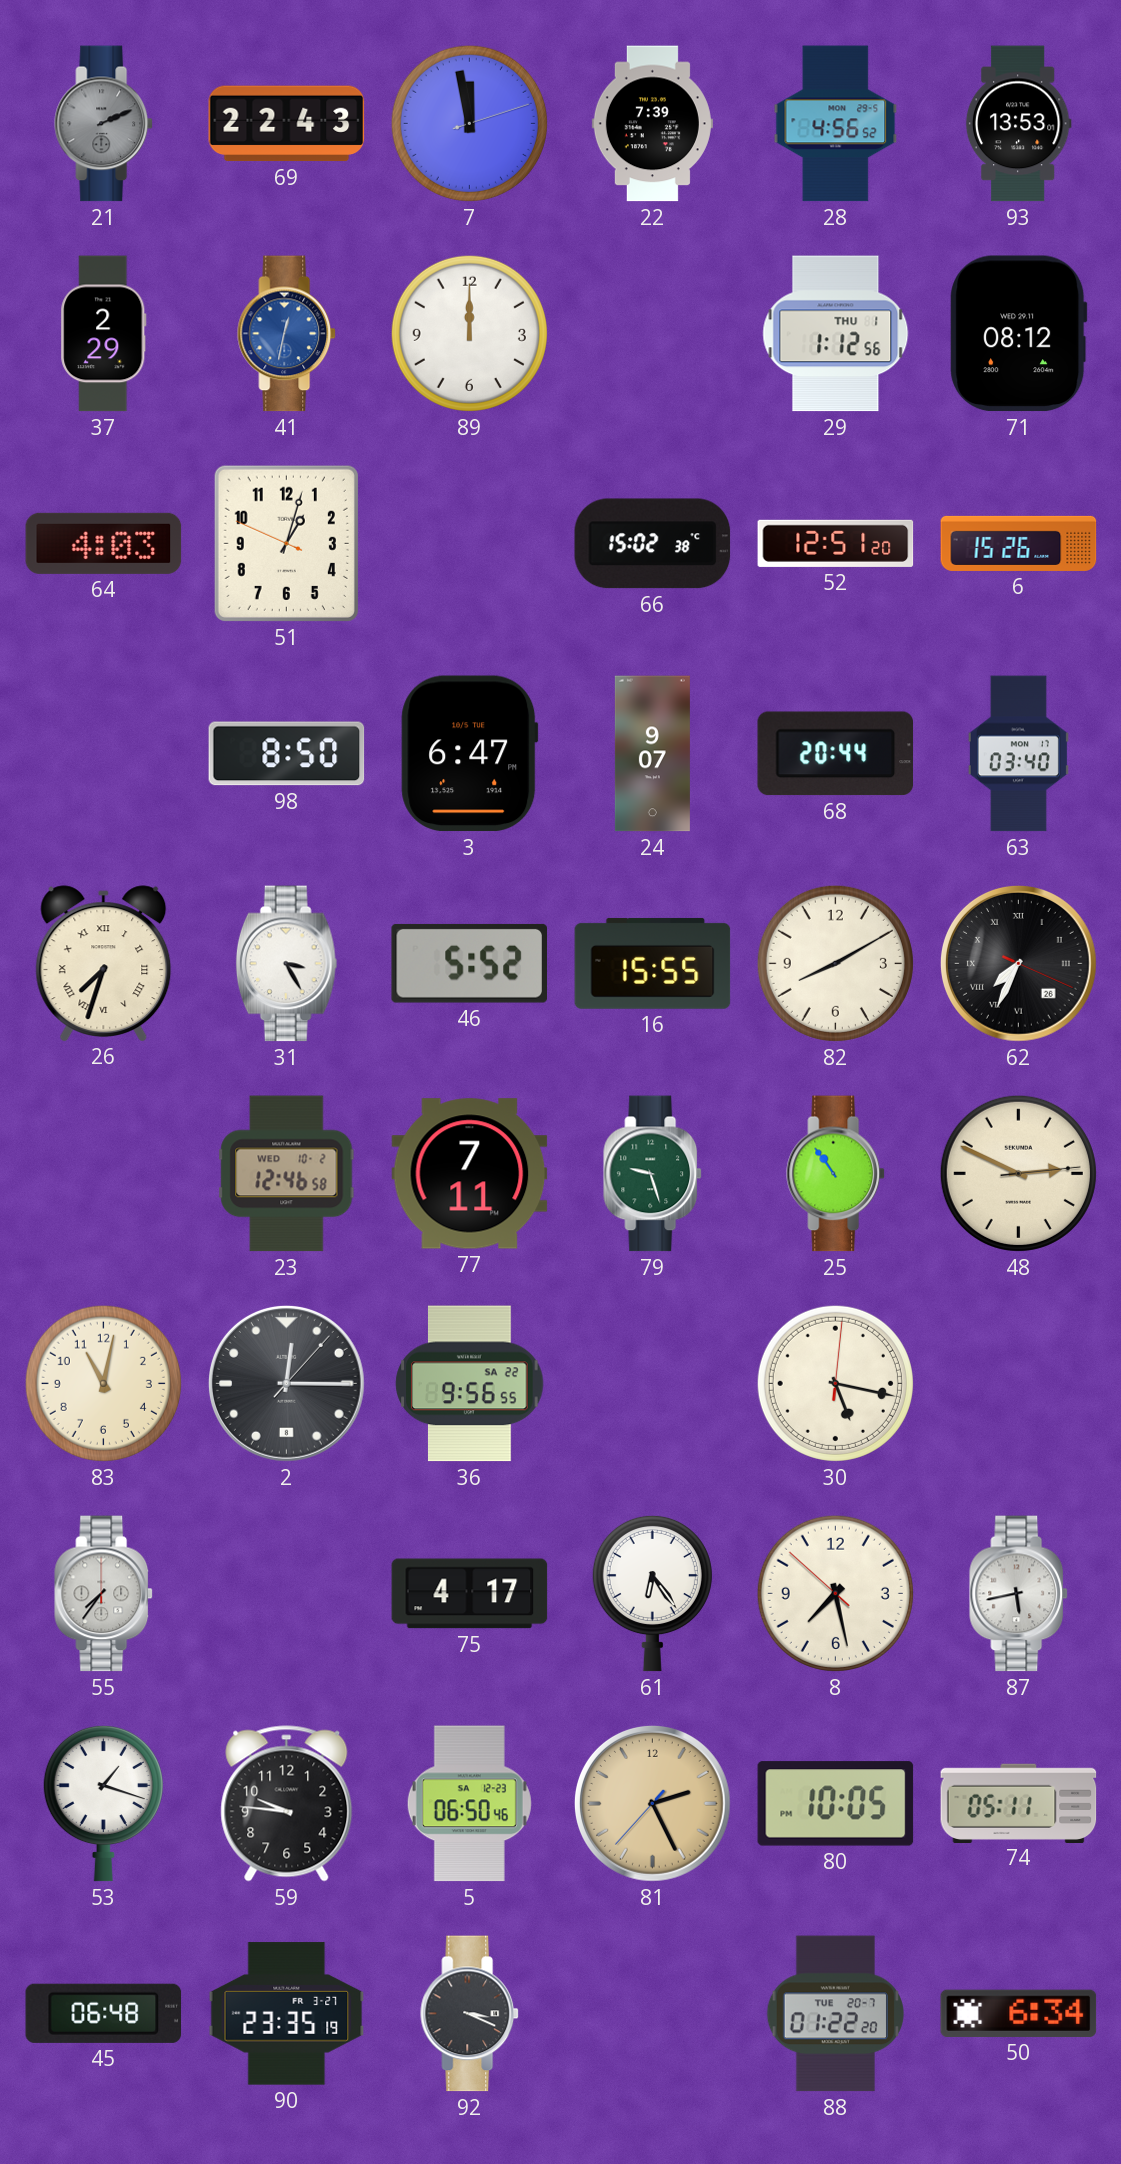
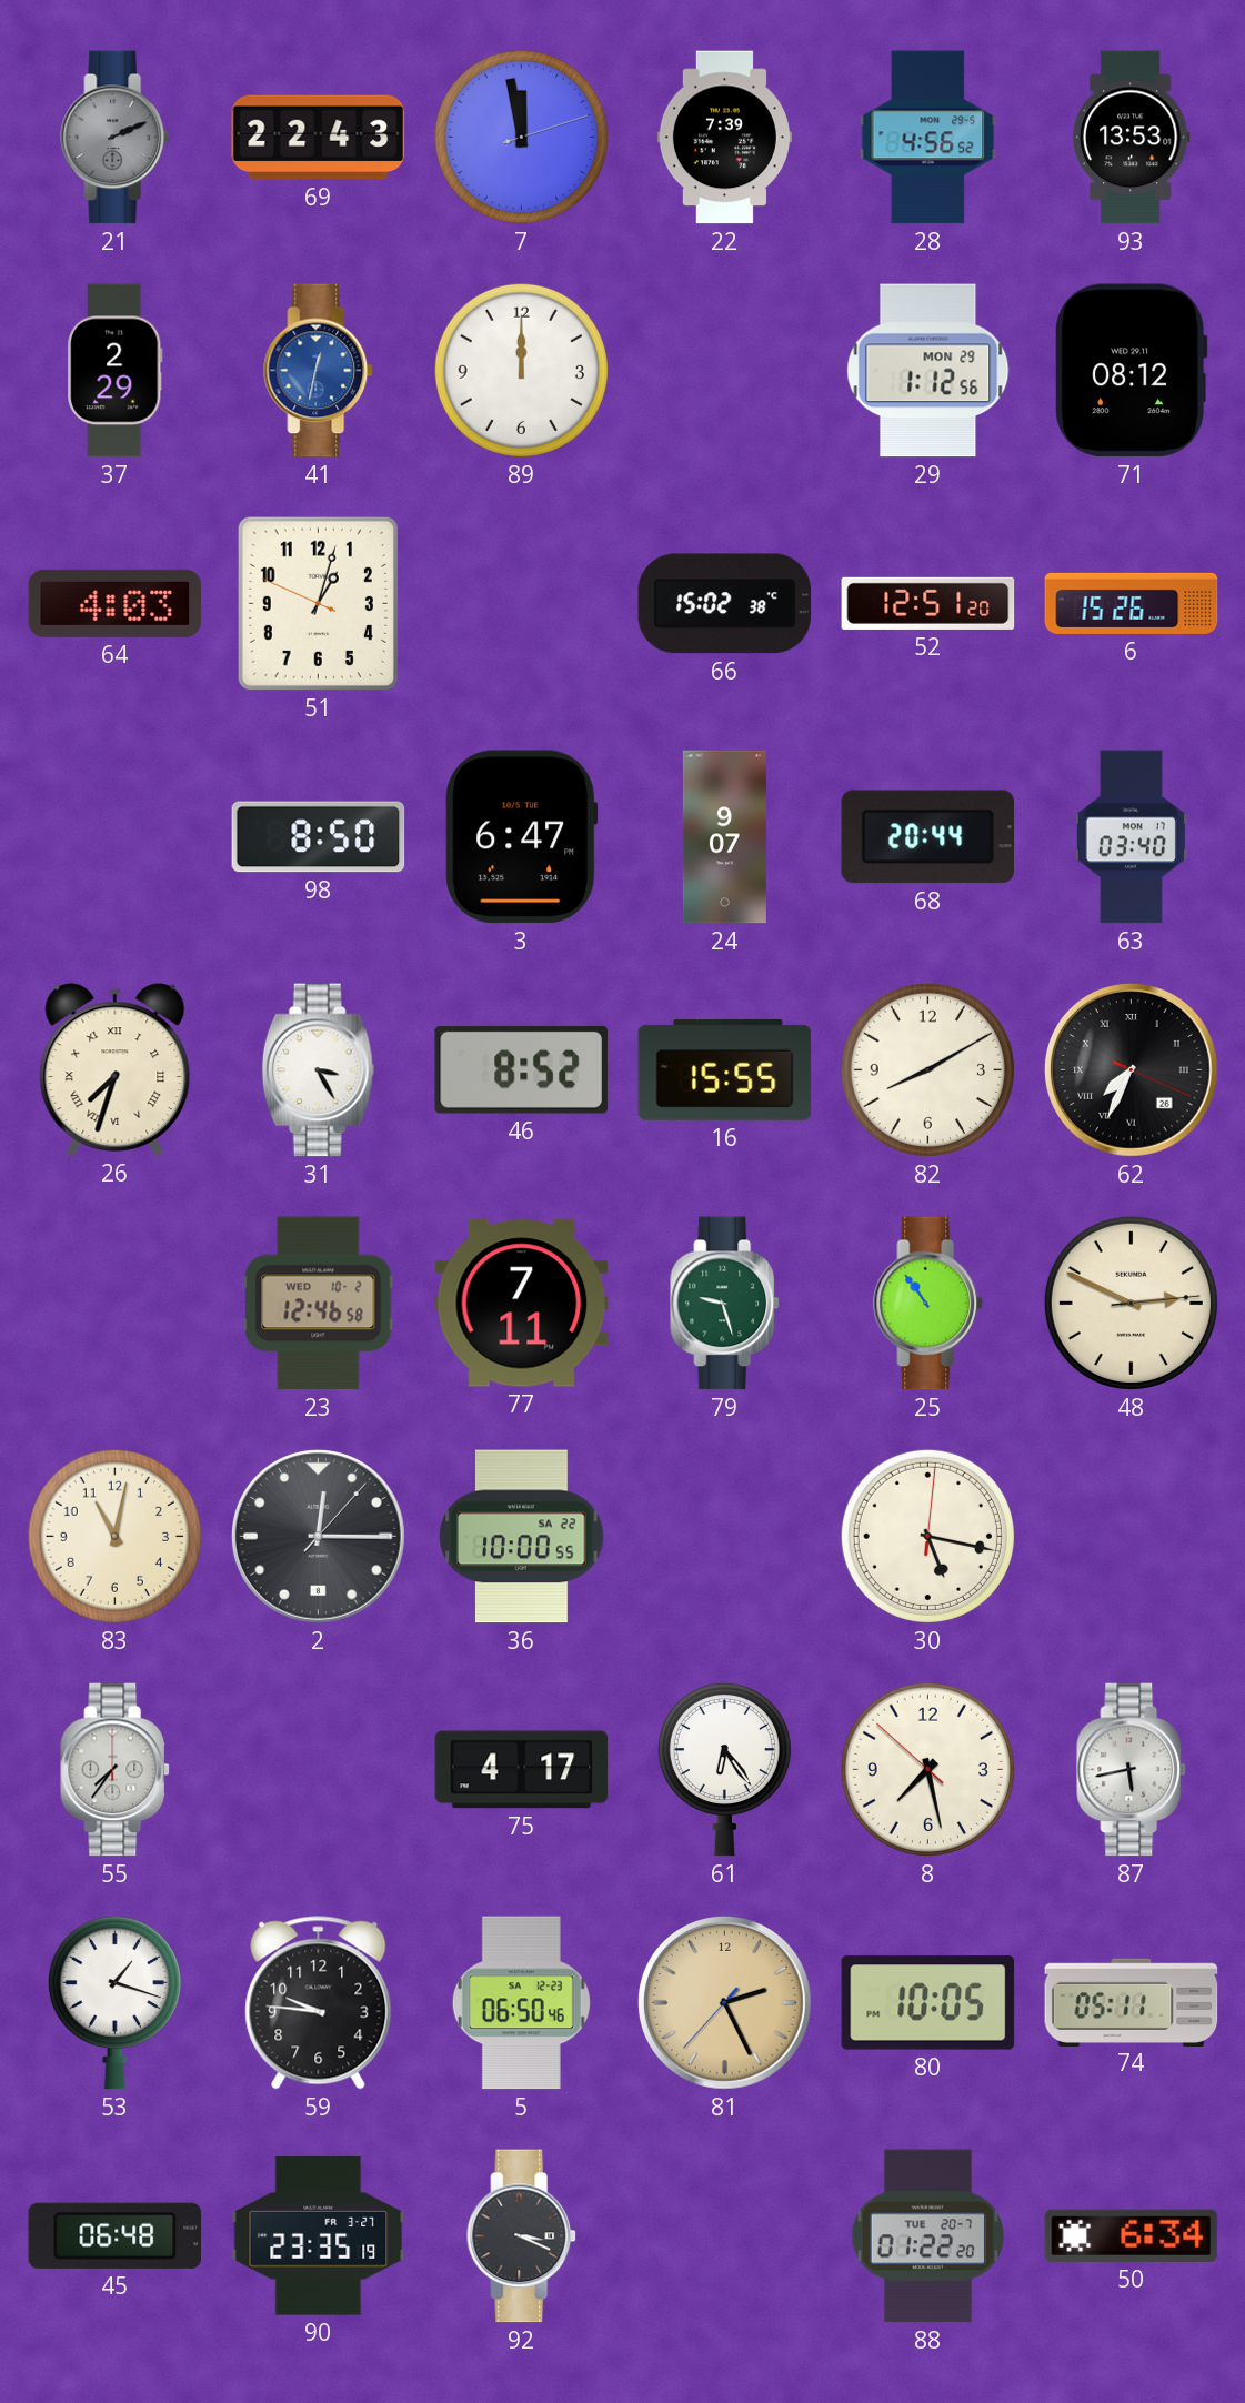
29 date: THU 1 -> MON 29
46: 5:52 -> 8:52
36: 9:56 -> 10:00
